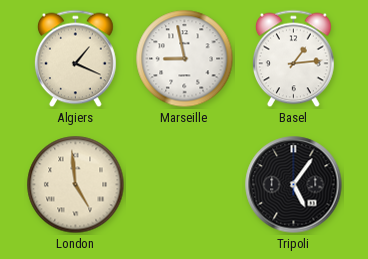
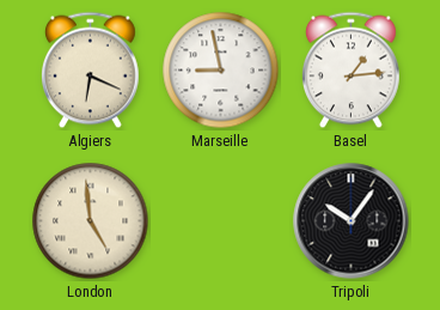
Algiers: 1:19 -> 6:19
Tripoli: 5:06 -> 10:06
